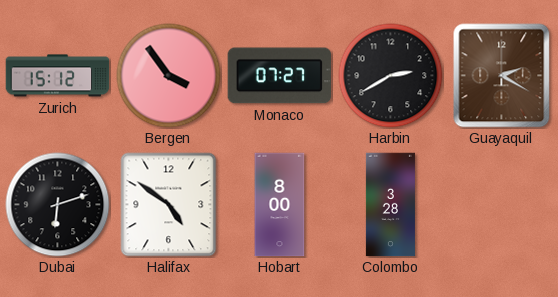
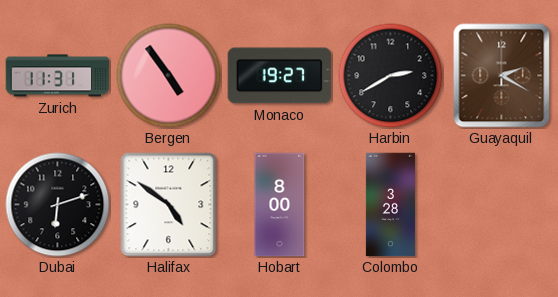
Zurich: 15:12 -> 11:31
Bergen: 3:54 -> 4:54
Monaco: 07:27 -> 19:27
